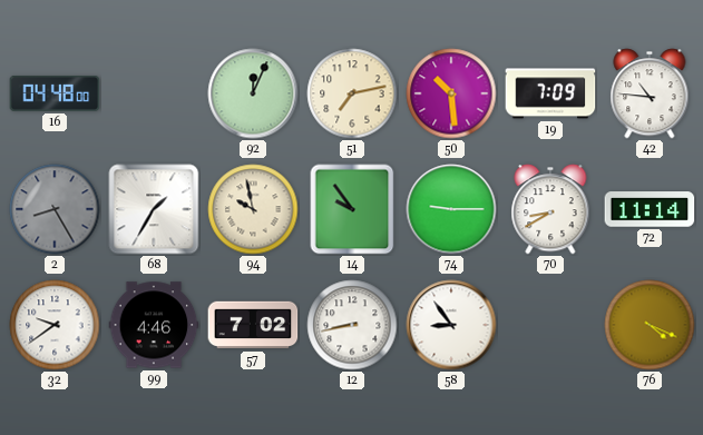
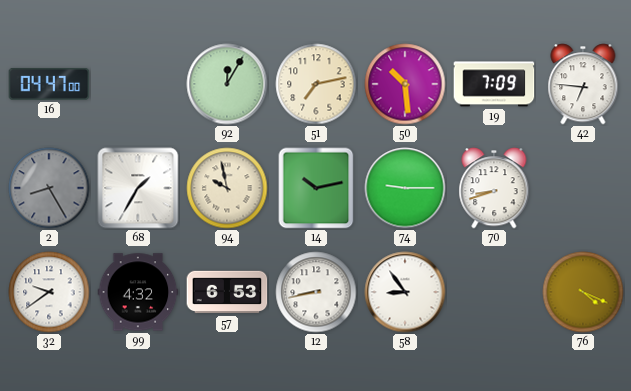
16: 04:48 -> 04:47
92: 12:04 -> 12:05
42: 10:46 -> 6:46
14: 9:54 -> 10:13
70: 8:40 -> 8:42
72: 11:14 -> none
99: 4:46 -> 4:32
57: 7:02 -> 6:53
